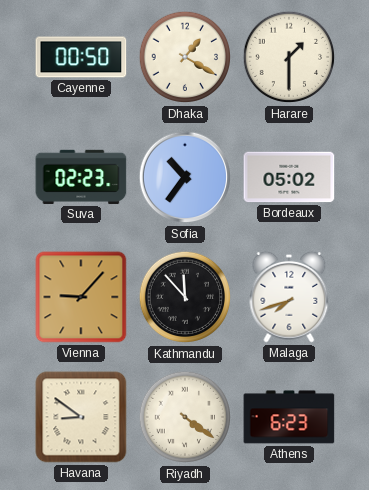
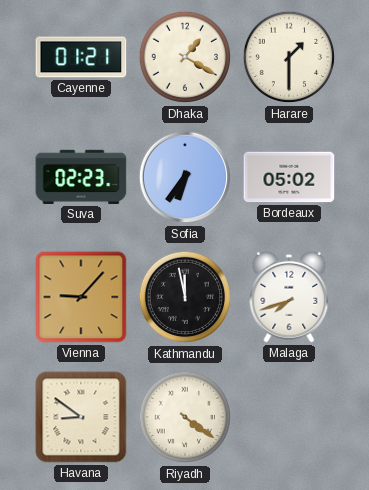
Cayenne: 00:50 -> 01:21
Sofia: 10:36 -> 6:36
Kathmandu: 11:53 -> 11:58
Athens: 6:23 -> none
